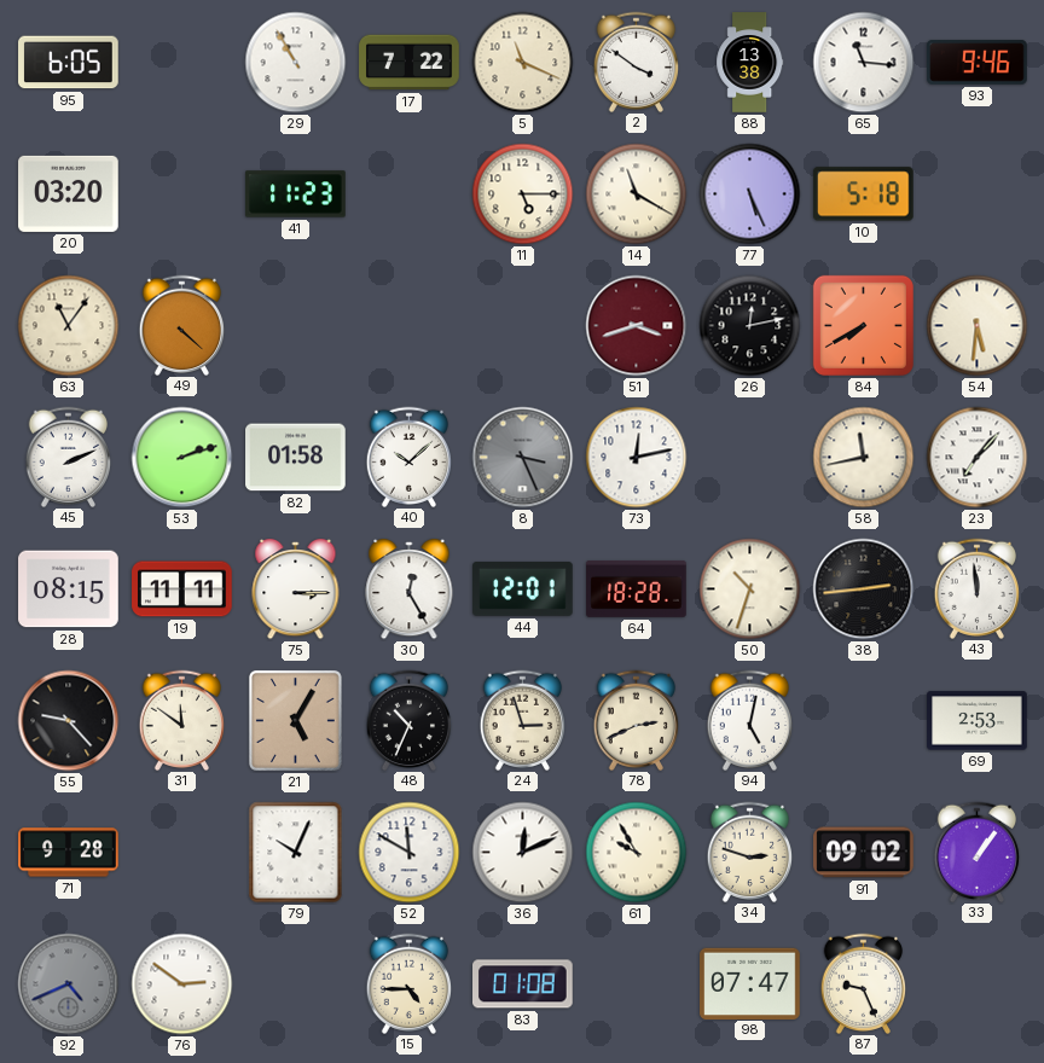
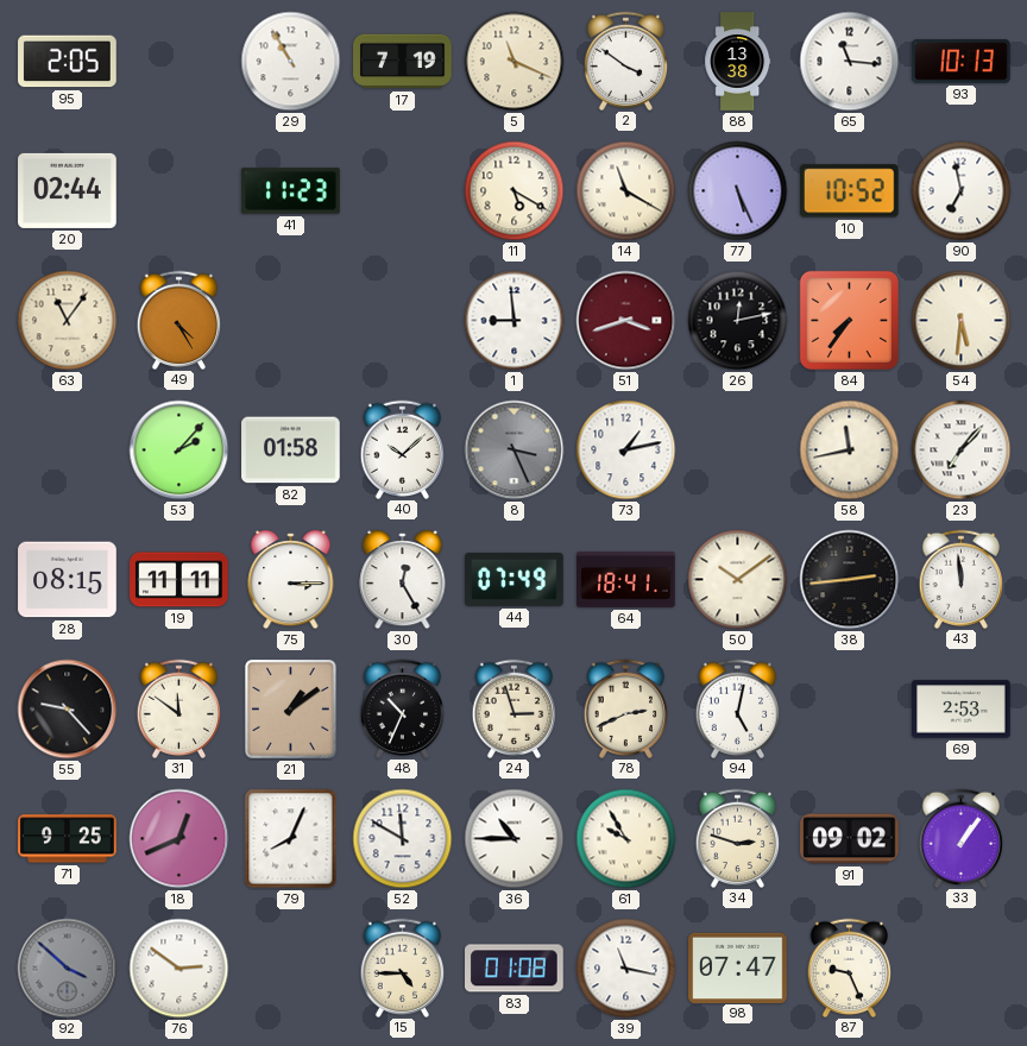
95: 6:05 -> 2:05
17: 7:22 -> 7:19
93: 9:46 -> 10:13
20: 03:20 -> 02:44
11: 5:15 -> 5:20
10: 5:18 -> 10:52
90: none -> 6:58
49: 4:22 -> 4:25
1: none -> 8:59
84: 7:40 -> 7:36
45: 2:11 -> none
53: 2:12 -> 2:07
73: 12:13 -> 1:13
44: 12:01 -> 07:49
64: 18:28 -> 18:41
50: 10:33 -> 10:09
21: 5:05 -> 1:09
71: 9:28 -> 9:25
18: none -> 12:41
79: 10:04 -> 8:04
36: 12:11 -> 10:45
92: 4:41 -> 3:52
39: none -> 11:17
